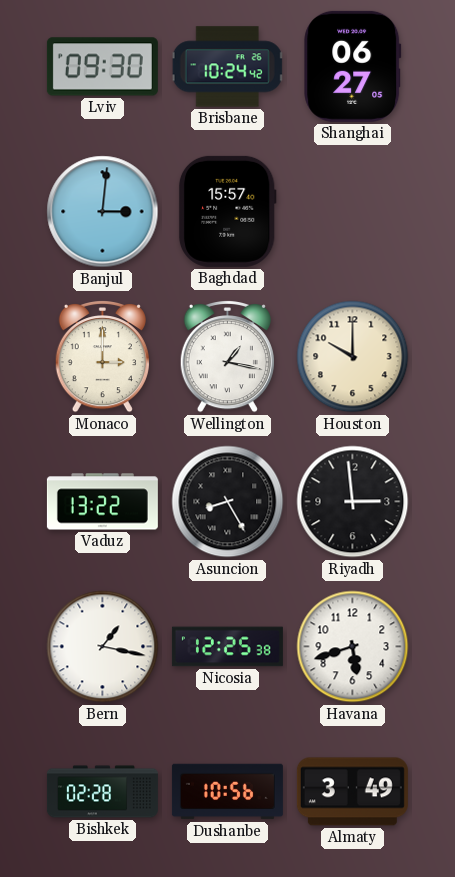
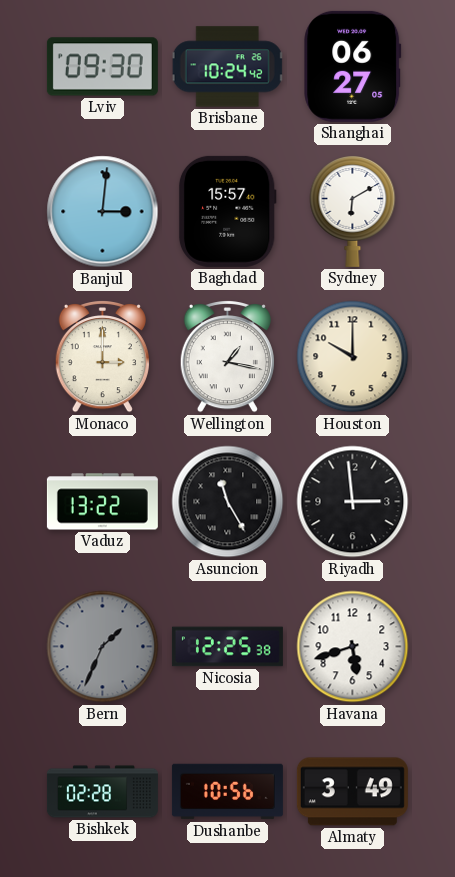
Sydney: none -> 6:10
Asuncion: 8:25 -> 11:25
Bern: 1:17 -> 1:34
Bern dial: white -> grey
